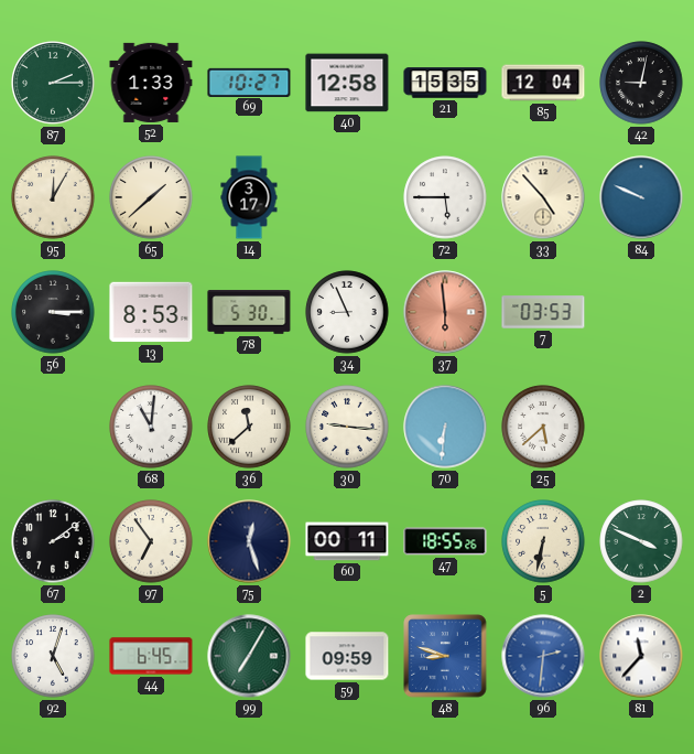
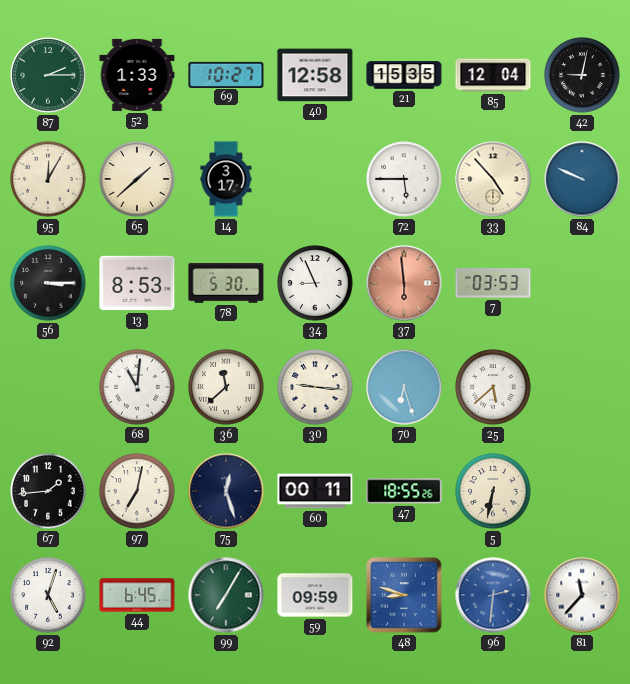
70: 6:31 -> 6:27
67: 2:09 -> 1:44
97: 6:54 -> 7:02
2: 3:49 -> none
